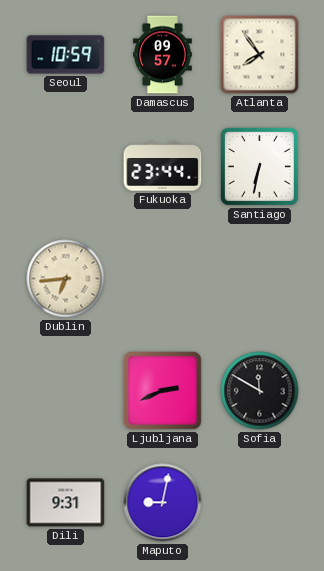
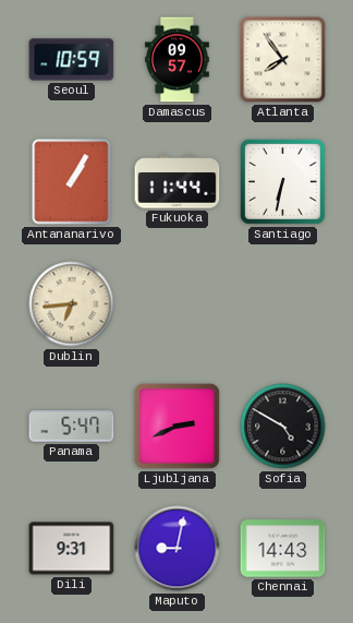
Antananarivo: none -> 1:05
Fukuoka: 23:44 -> 11:44
Panama: none -> 5:47
Sofia: 11:50 -> 4:50
Chennai: none -> 14:43
